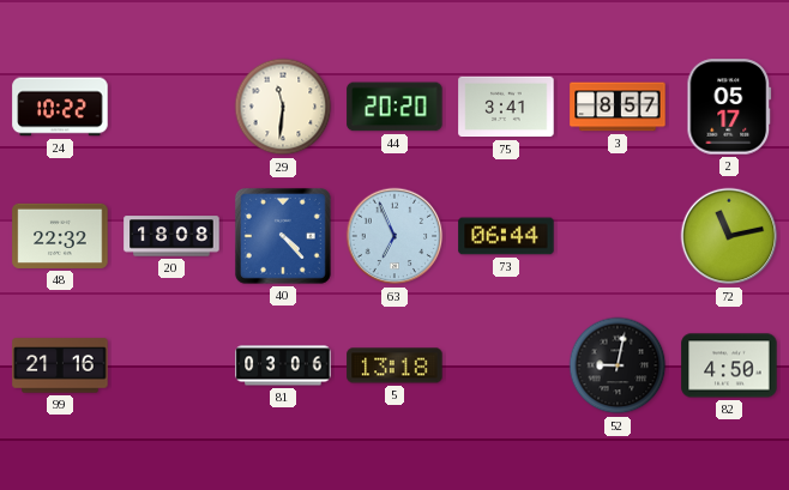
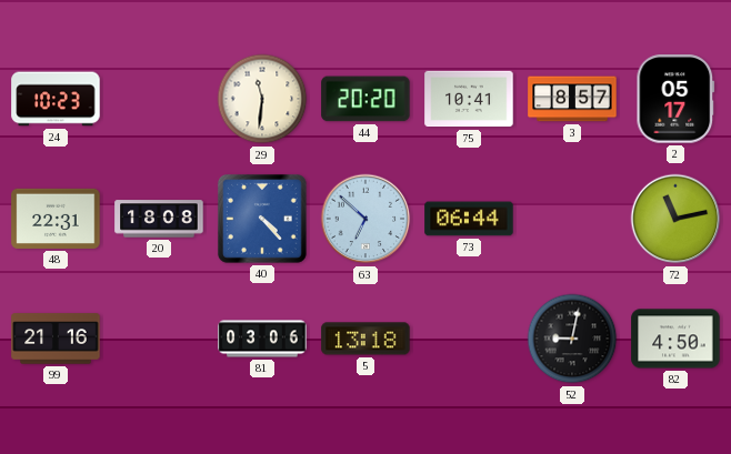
24: 10:22 -> 10:23
75: 3:41 -> 10:41
48: 22:32 -> 22:31
63: 6:56 -> 6:52
